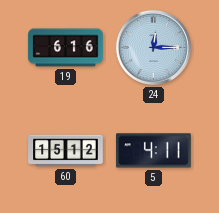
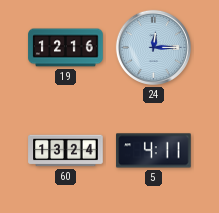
19: 6:16 -> 12:16
60: 15:12 -> 13:24
